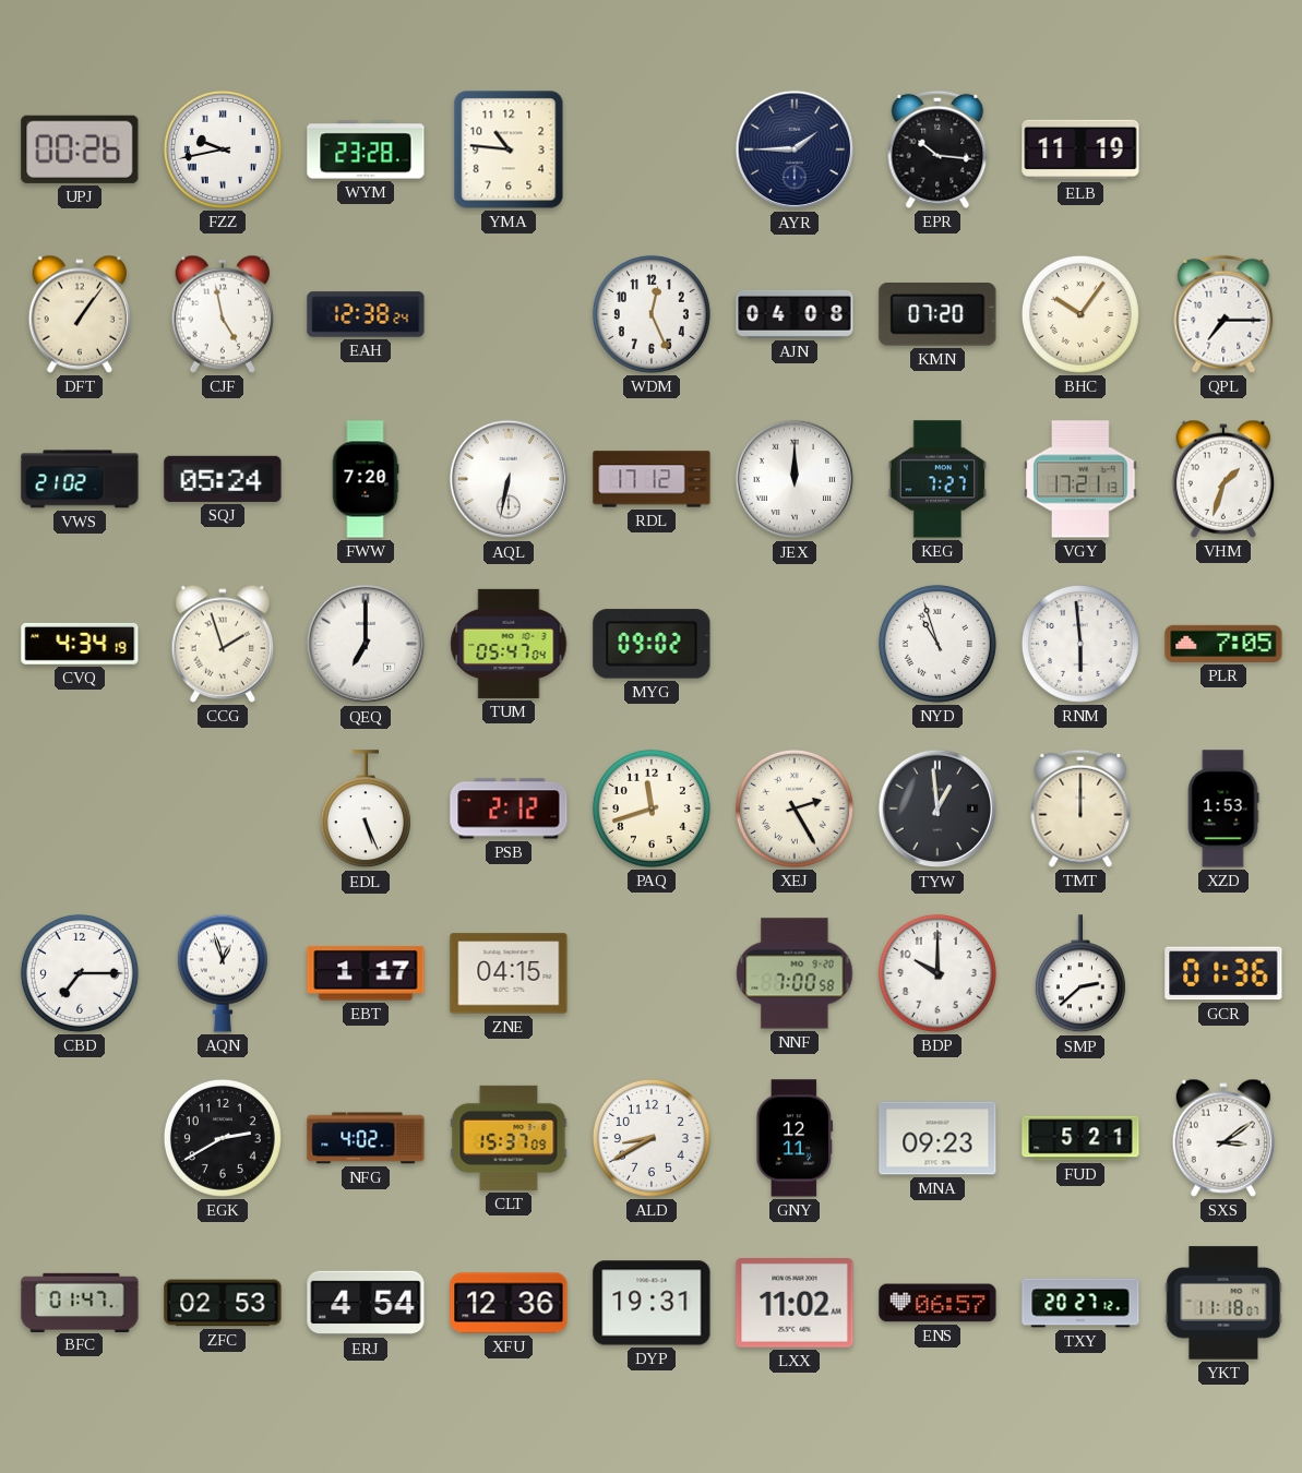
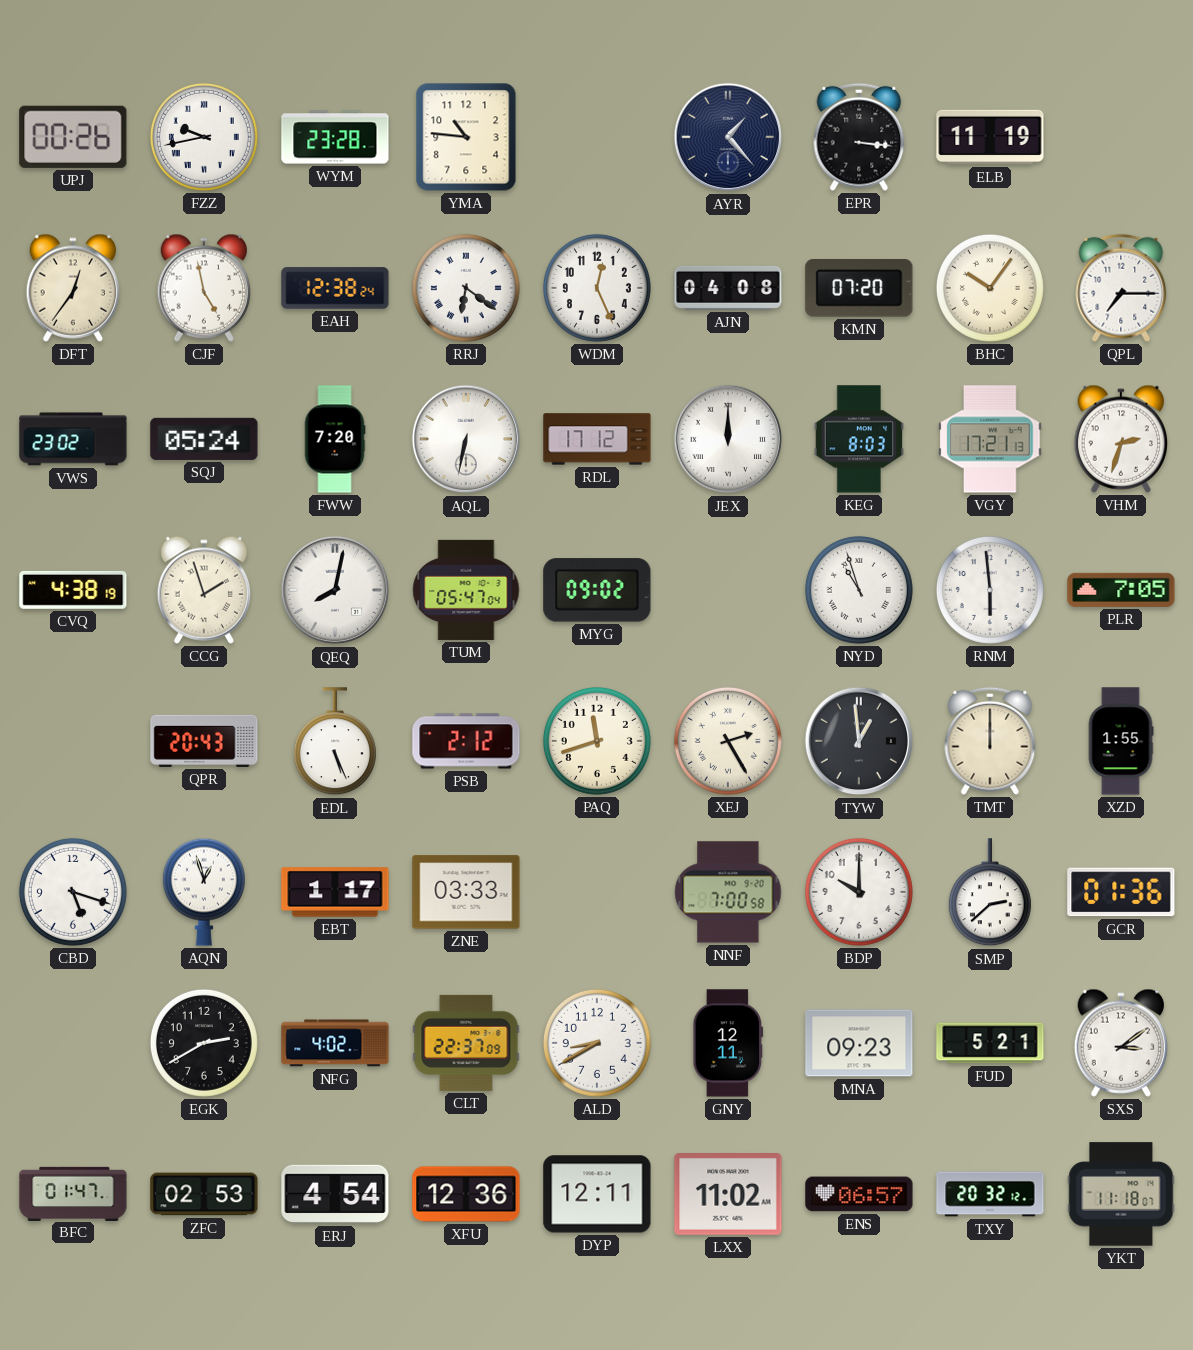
AYR: 1:45 -> 1:23
EPR: 10:16 -> 3:16
DFT: 1:06 -> 12:36
RRJ: none -> 6:21
VWS: 21:02 -> 23:02
KEG: 7:27 -> 8:03
VHM: 1:33 -> 2:33
CVQ: 4:34 -> 4:38
QEQ: 7:00 -> 8:02
QPR: none -> 20:43
XZD: 1:53 -> 1:55
CBD: 7:15 -> 5:18
ZNE: 04:15 -> 03:33
CLT: 15:37 -> 22:37
DYP: 19:31 -> 12:11
TXY: 20:27 -> 20:32
